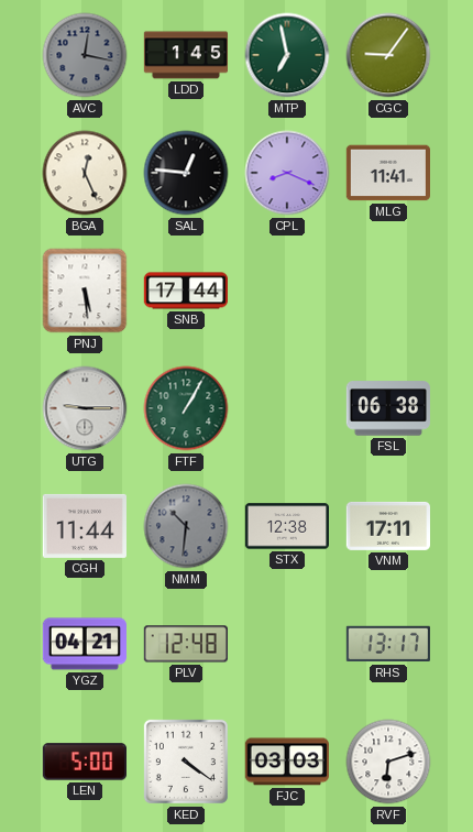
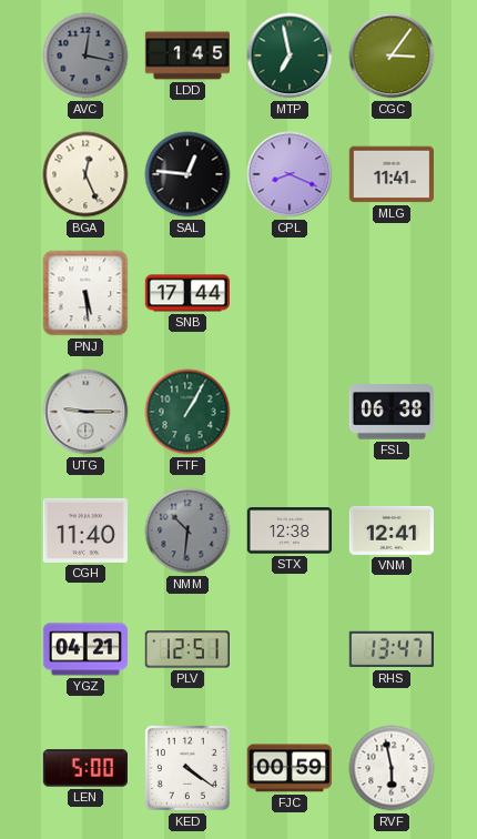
CGC: 9:06 -> 3:06
CGH: 11:44 -> 11:40
VNM: 17:11 -> 12:41
PLV: 12:48 -> 12:51
RHS: 13:17 -> 13:47
FJC: 03:03 -> 00:59
RVF: 6:12 -> 5:58
